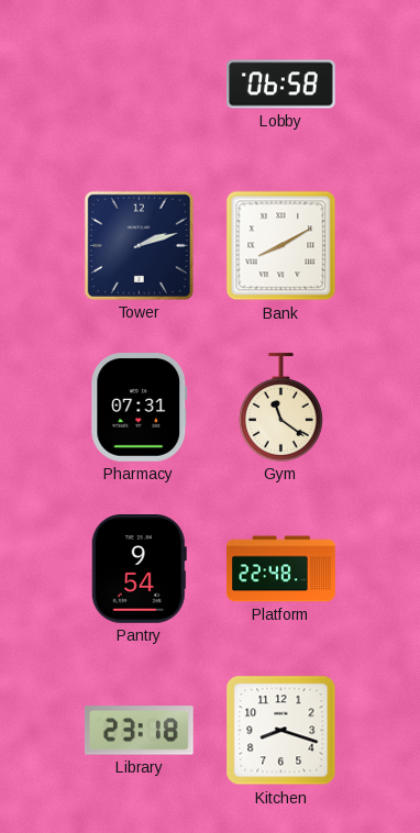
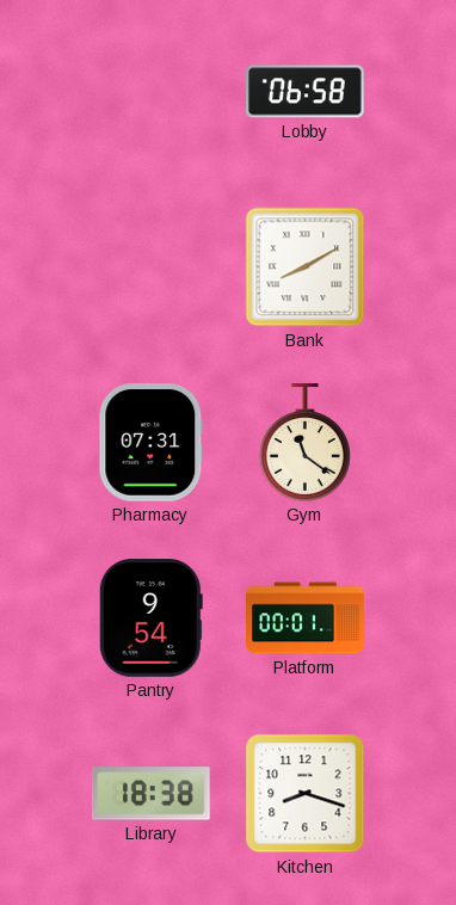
Tower: 2:12 -> none
Platform: 22:48 -> 00:01
Library: 23:18 -> 18:38
